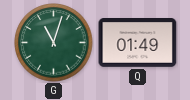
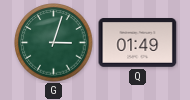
G: 11:03 -> 3:03
